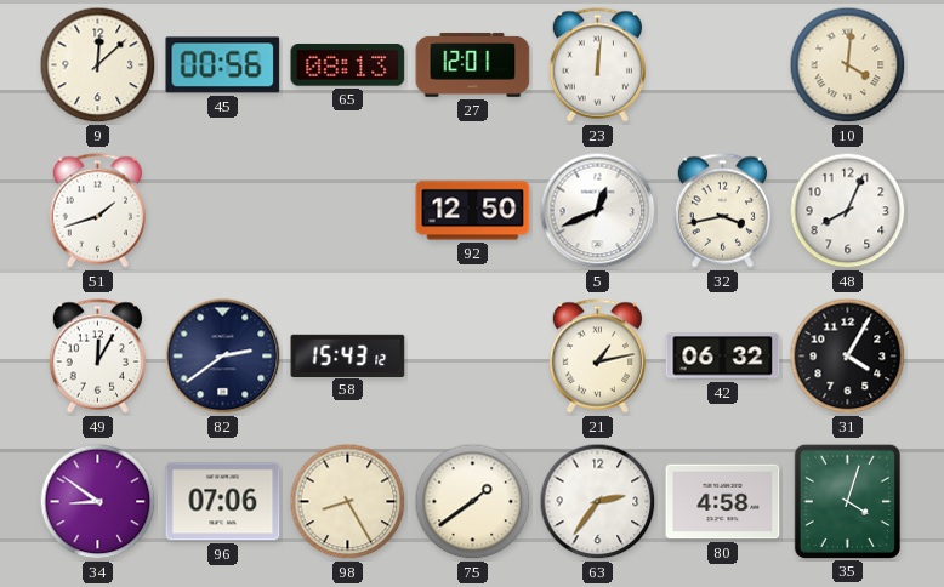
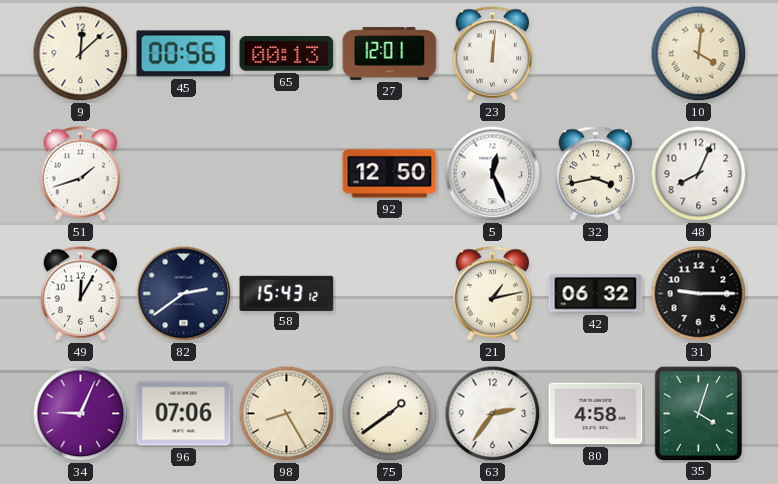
65: 08:13 -> 00:13
5: 12:41 -> 12:26
31: 4:05 -> 9:15
34: 8:51 -> 9:04
